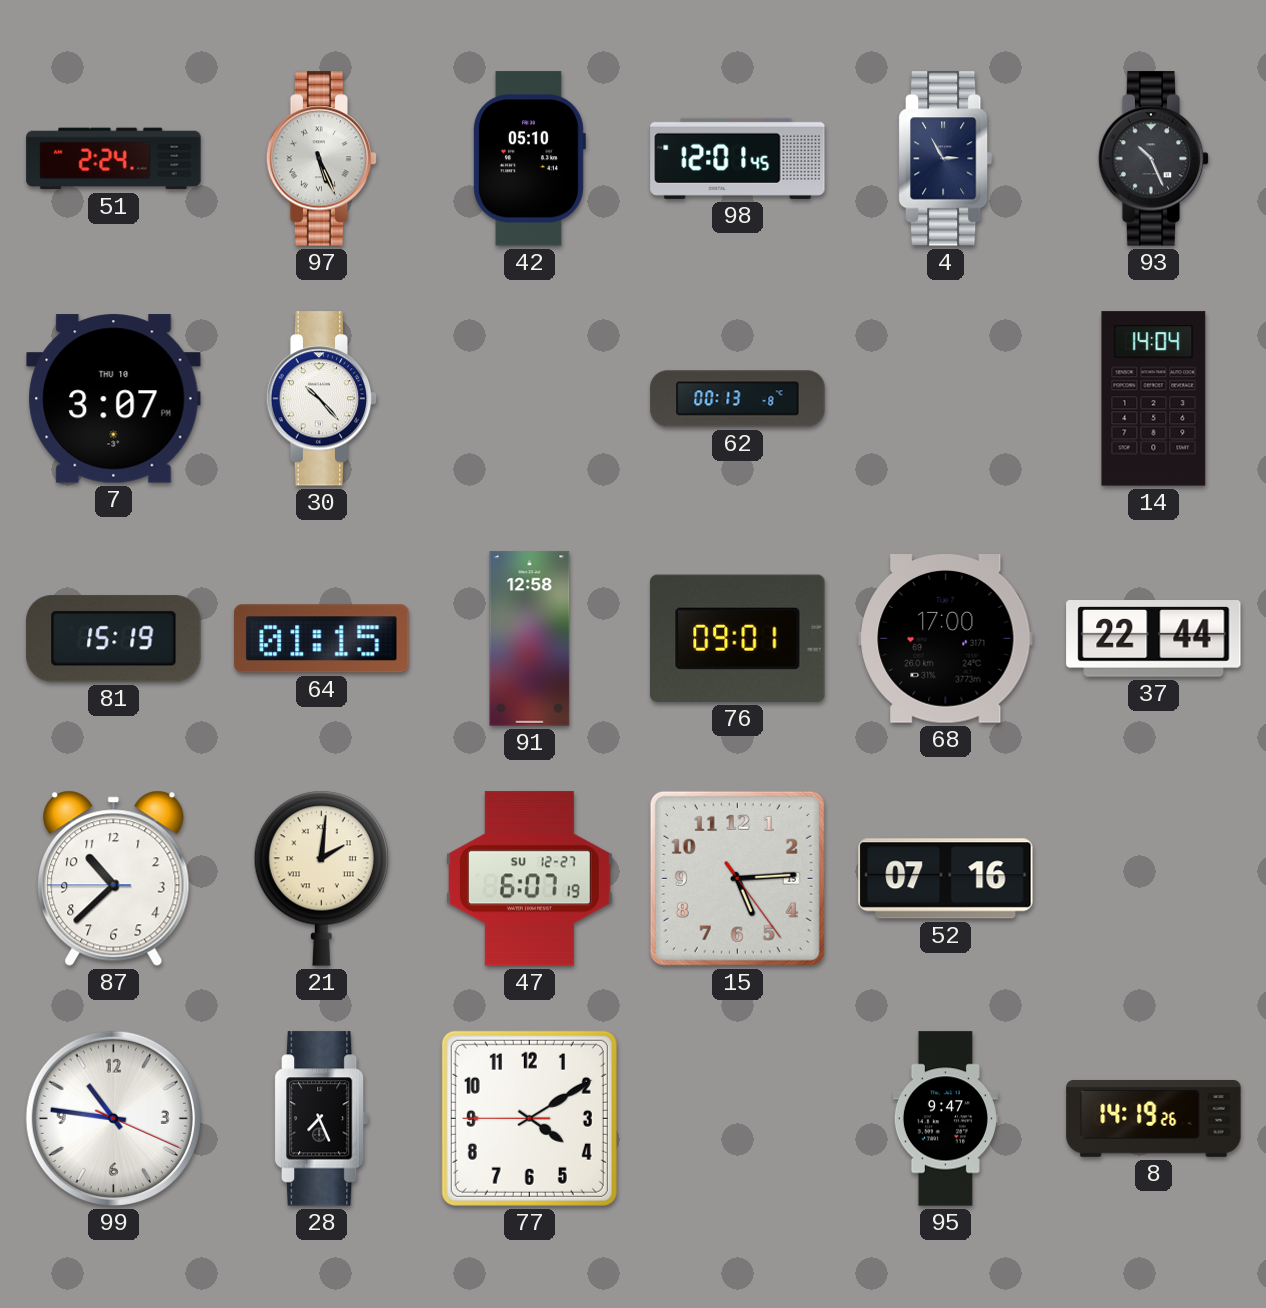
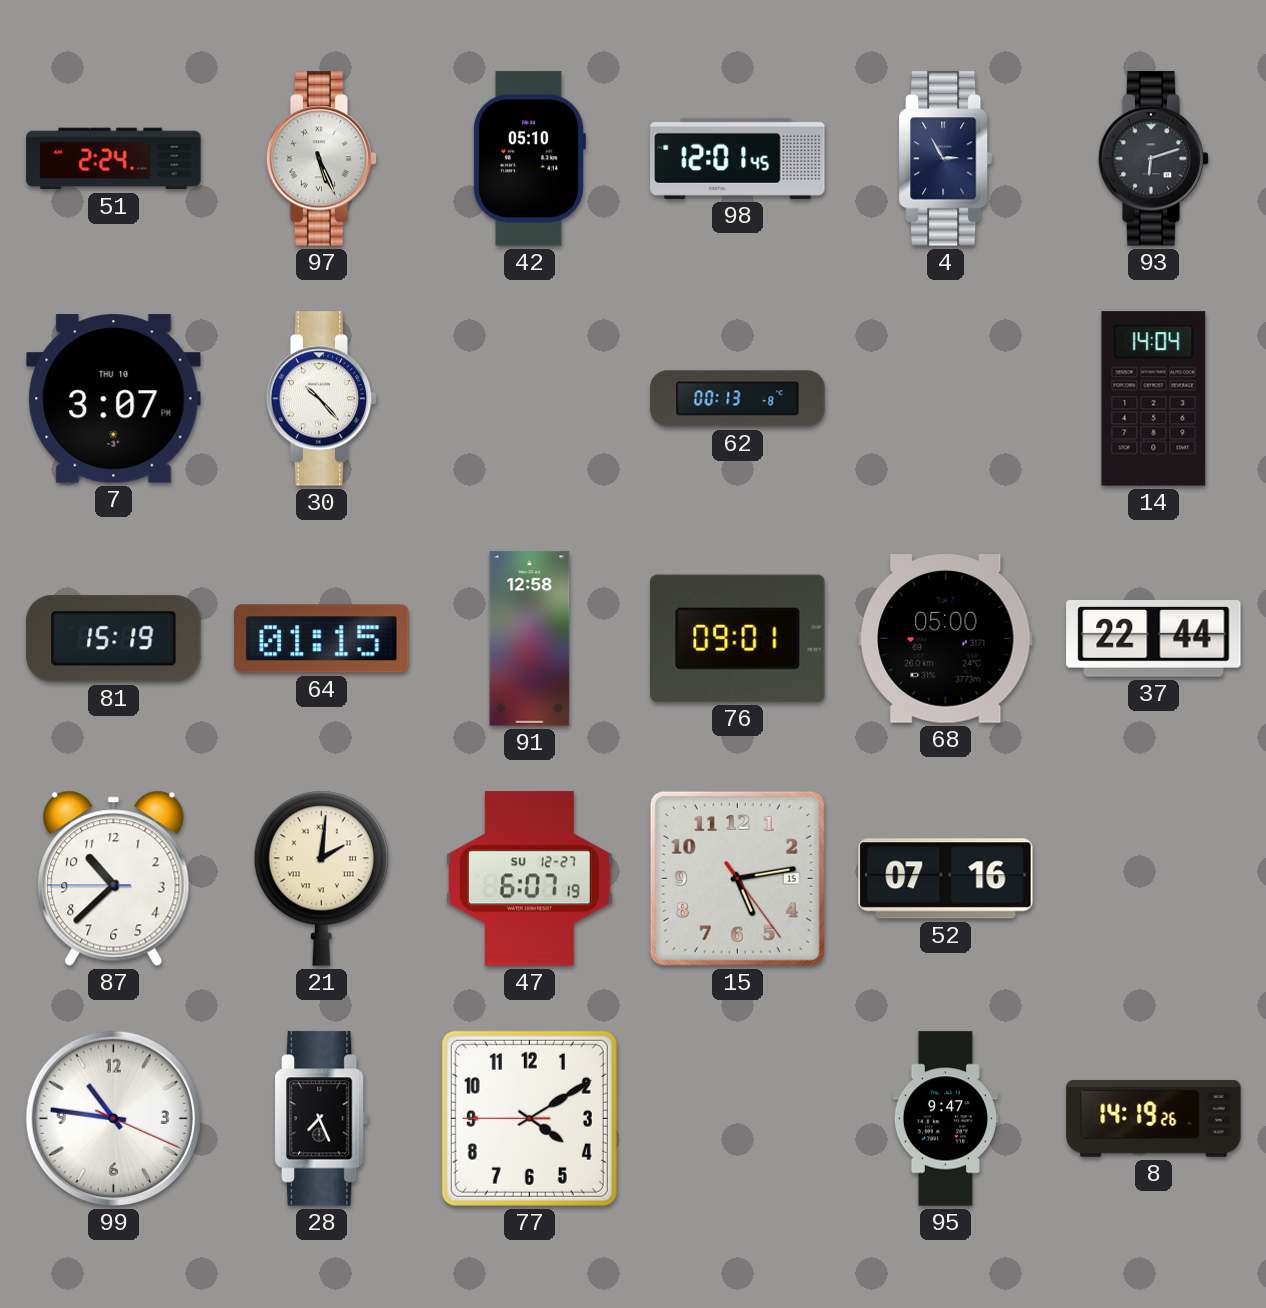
93: 10:26 -> 6:12
68: 17:00 -> 05:00
15: 5:14 -> 5:13
